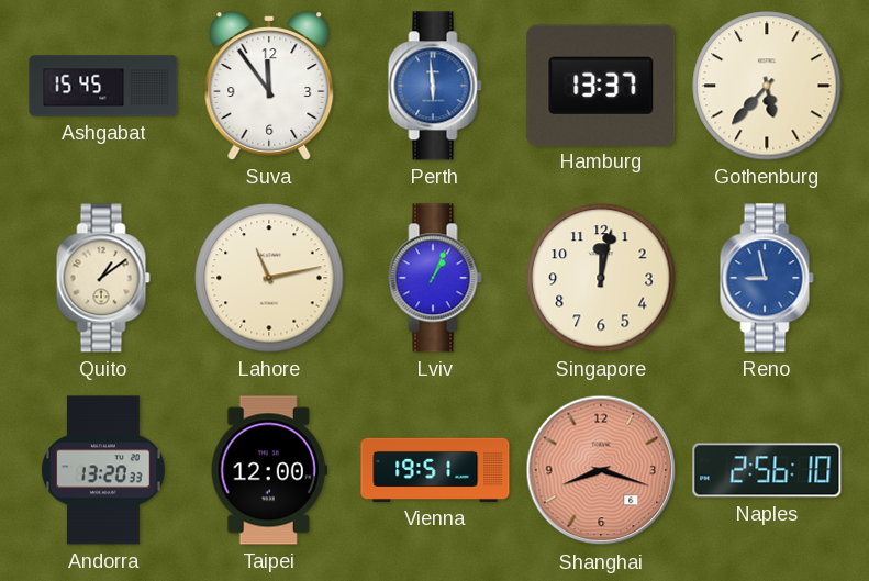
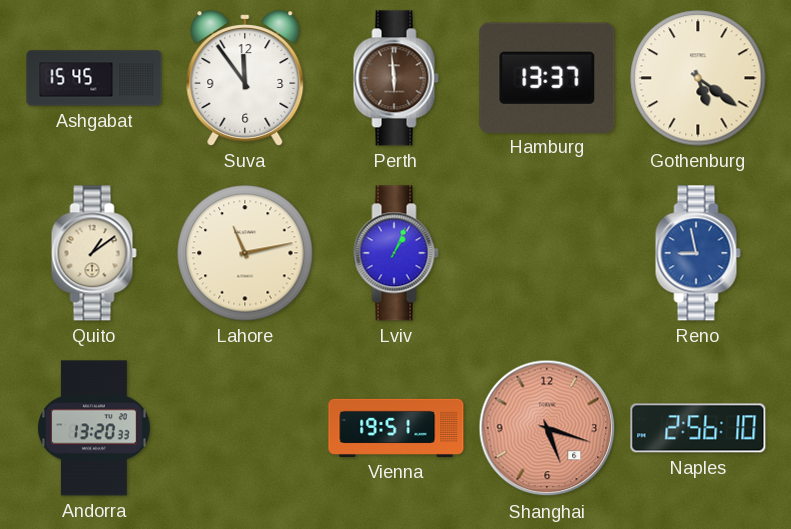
Perth dial: blue -> brown
Gothenburg: 5:37 -> 5:21
Singapore: 12:02 -> none
Taipei: 12:00 -> none
Shanghai: 8:18 -> 5:18
